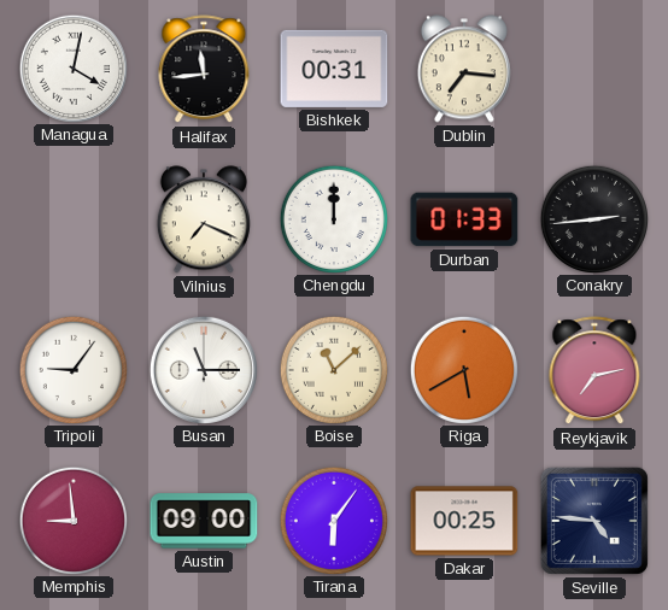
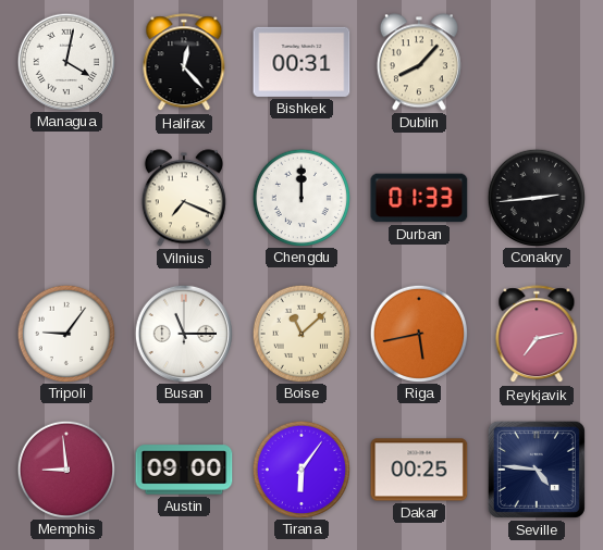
Halifax: 11:44 -> 12:23
Dublin: 7:16 -> 8:07
Riga: 5:40 -> 5:43
